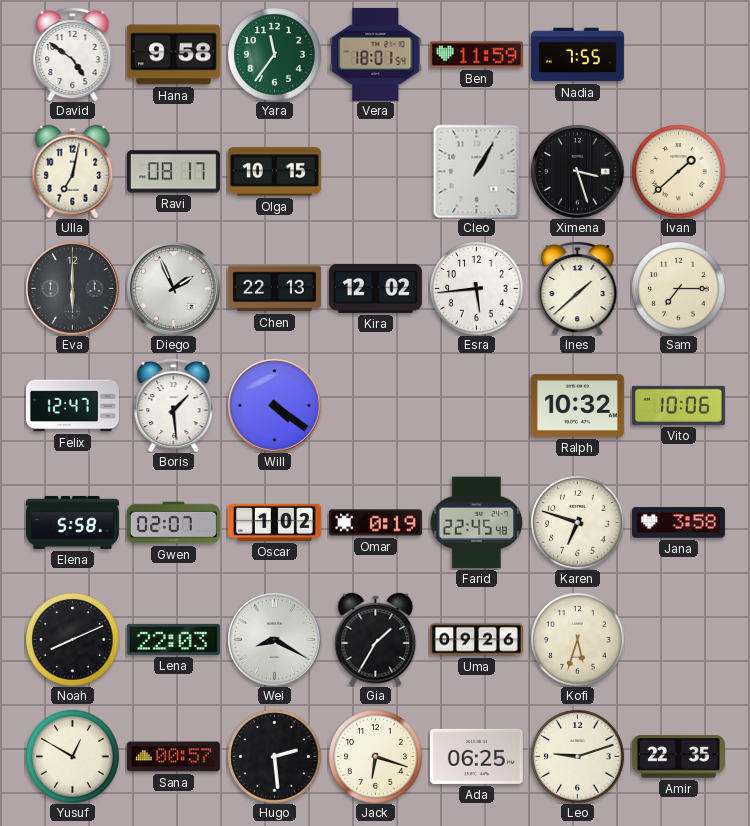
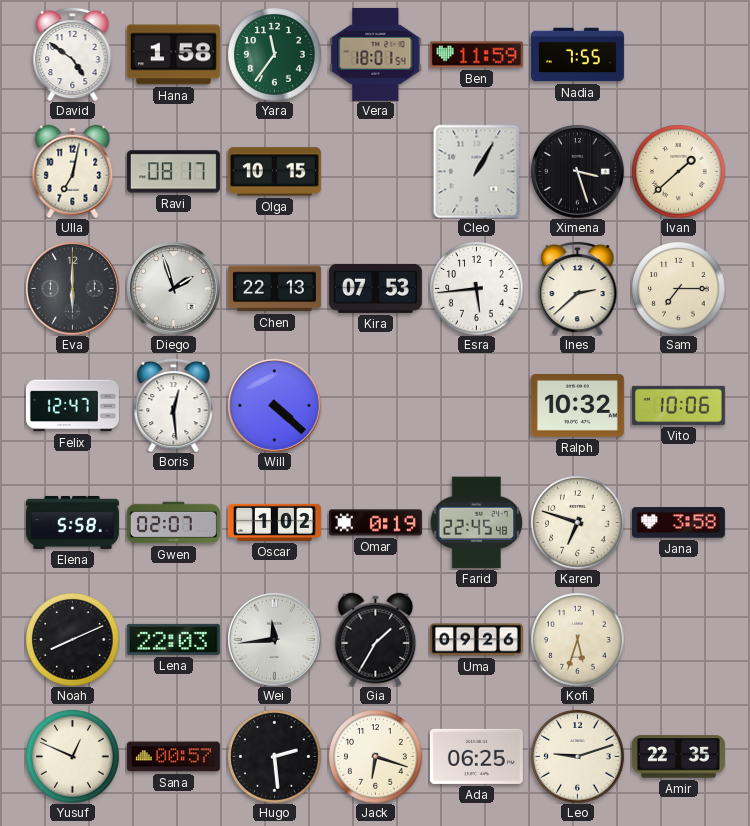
Hana: 9:58 -> 1:58
Diego: 1:56 -> 1:57
Kira: 12:02 -> 07:53
Ines: 1:38 -> 2:38
Boris: 1:29 -> 12:29
Will: 4:21 -> 4:22
Wei: 8:20 -> 11:44
Yusuf: 12:50 -> 12:49
